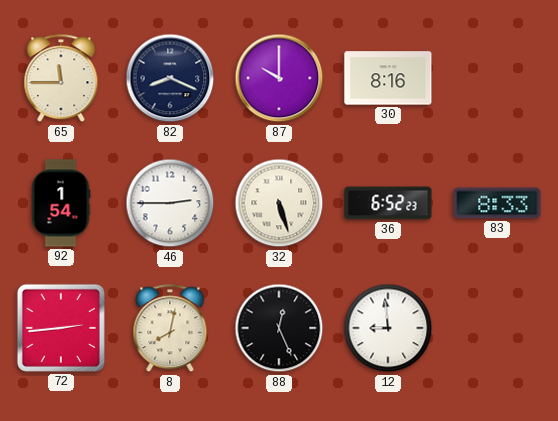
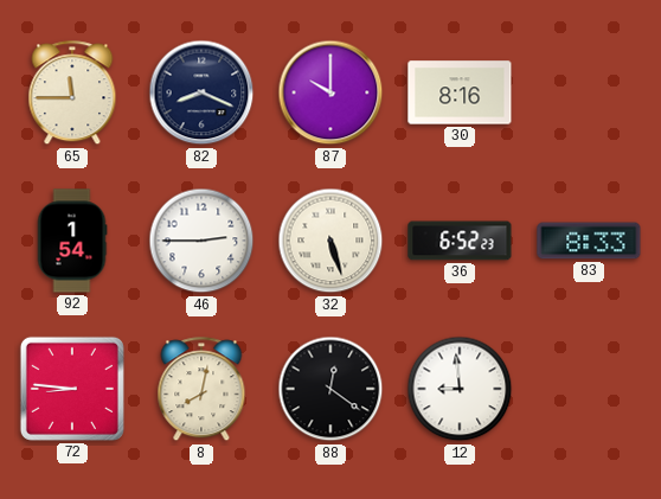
72: 2:44 -> 8:46
88: 12:26 -> 12:21
